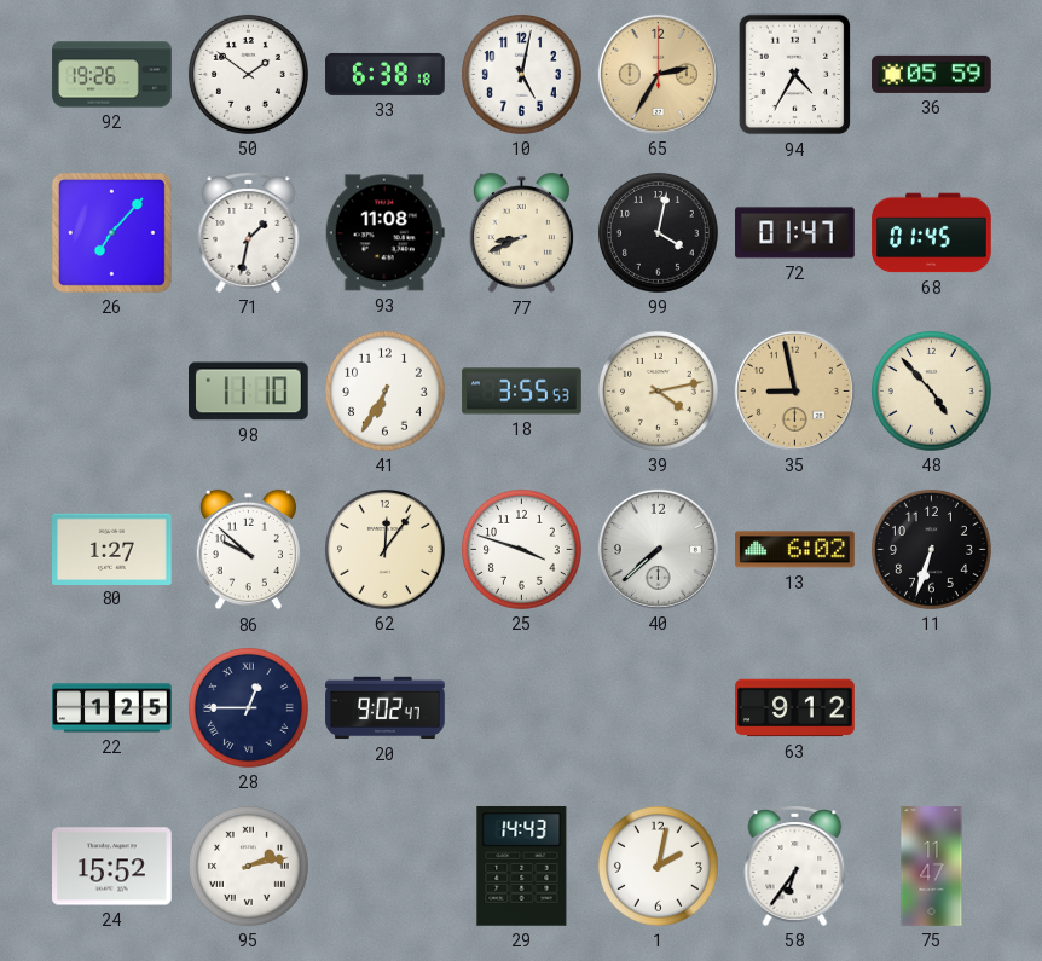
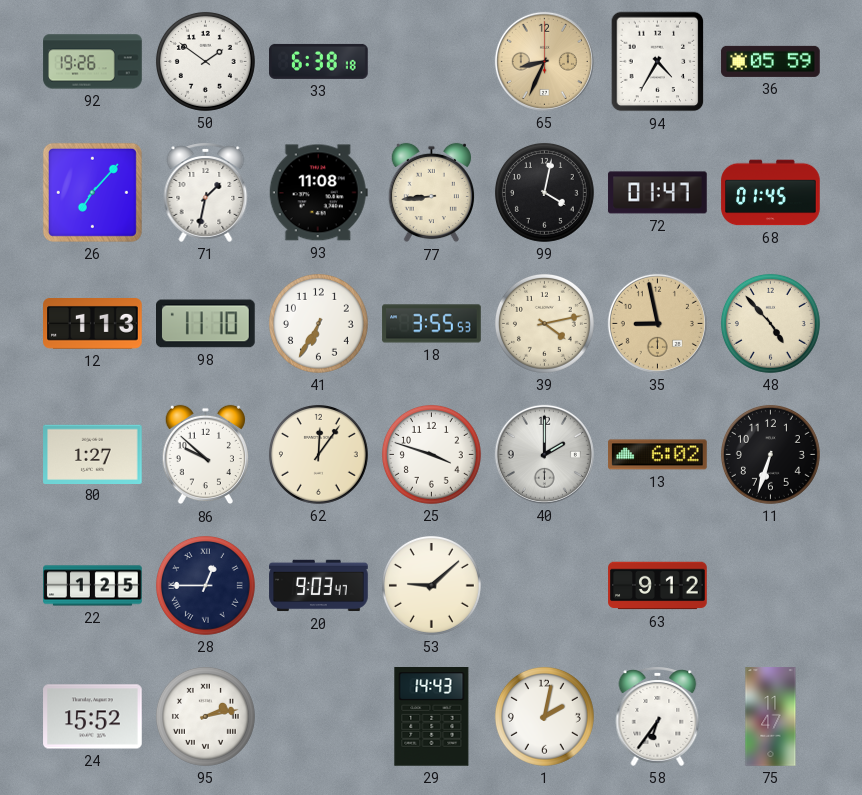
10: 5:02 -> none
65: 2:35 -> 8:34
77: 8:41 -> 8:44
12: none -> 1:13
40: 7:38 -> 2:00
20: 9:02 -> 9:03
53: none -> 9:08
